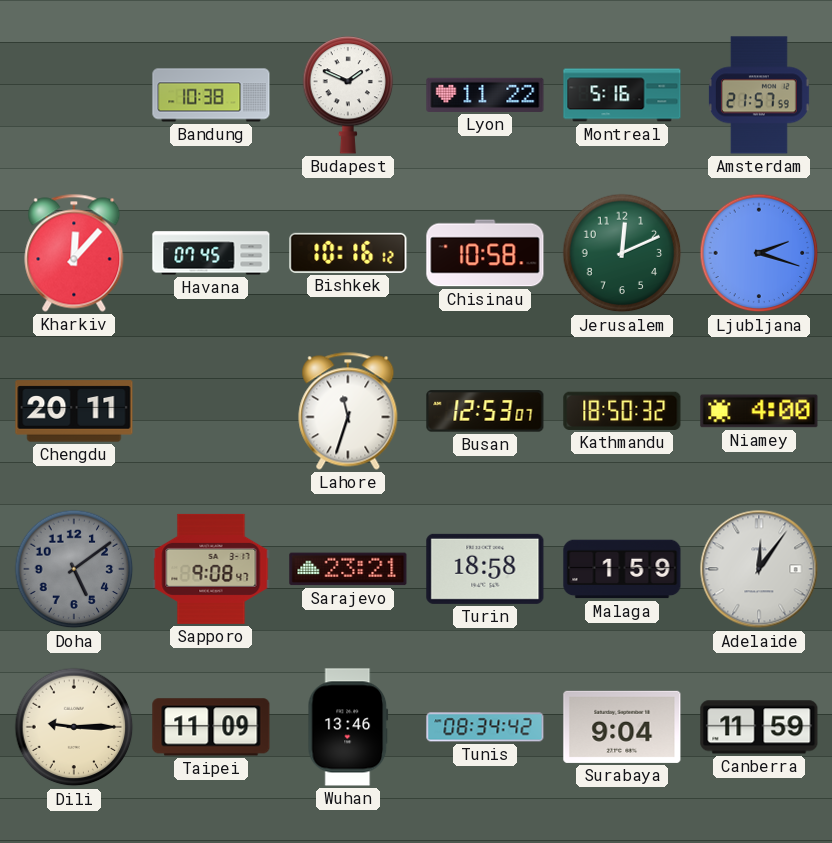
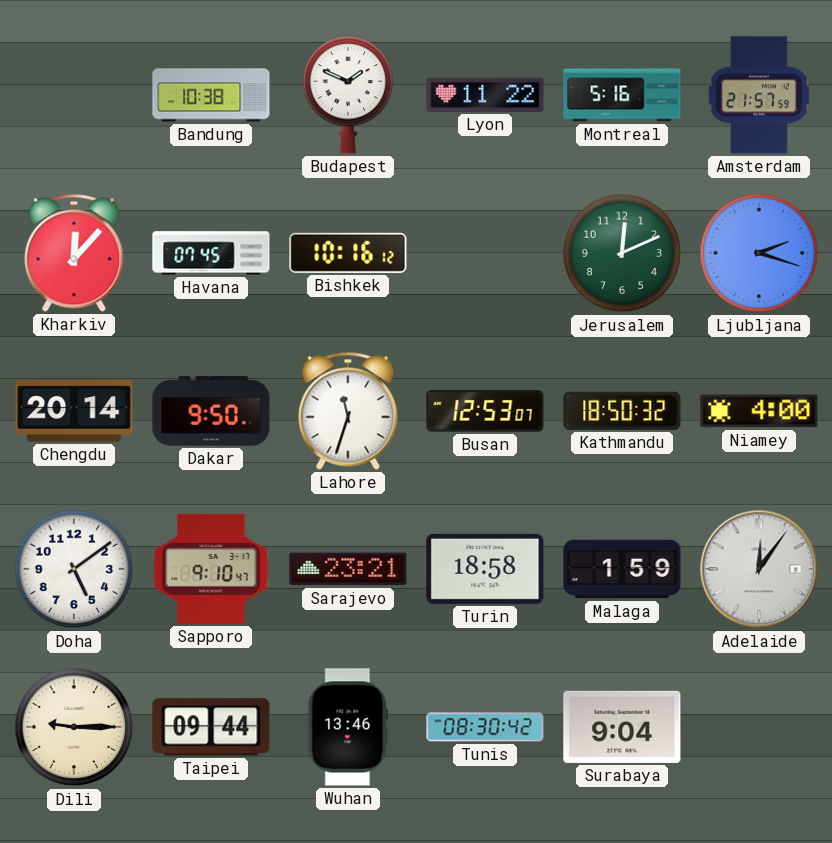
Chisinau: 10:58 -> none
Chengdu: 20:11 -> 20:14
Dakar: none -> 9:50
Doha dial: grey -> white
Sapporo: 9:08 -> 9:10
Taipei: 11:09 -> 09:44
Tunis: 08:34 -> 08:30
Canberra: 11:59 -> none
